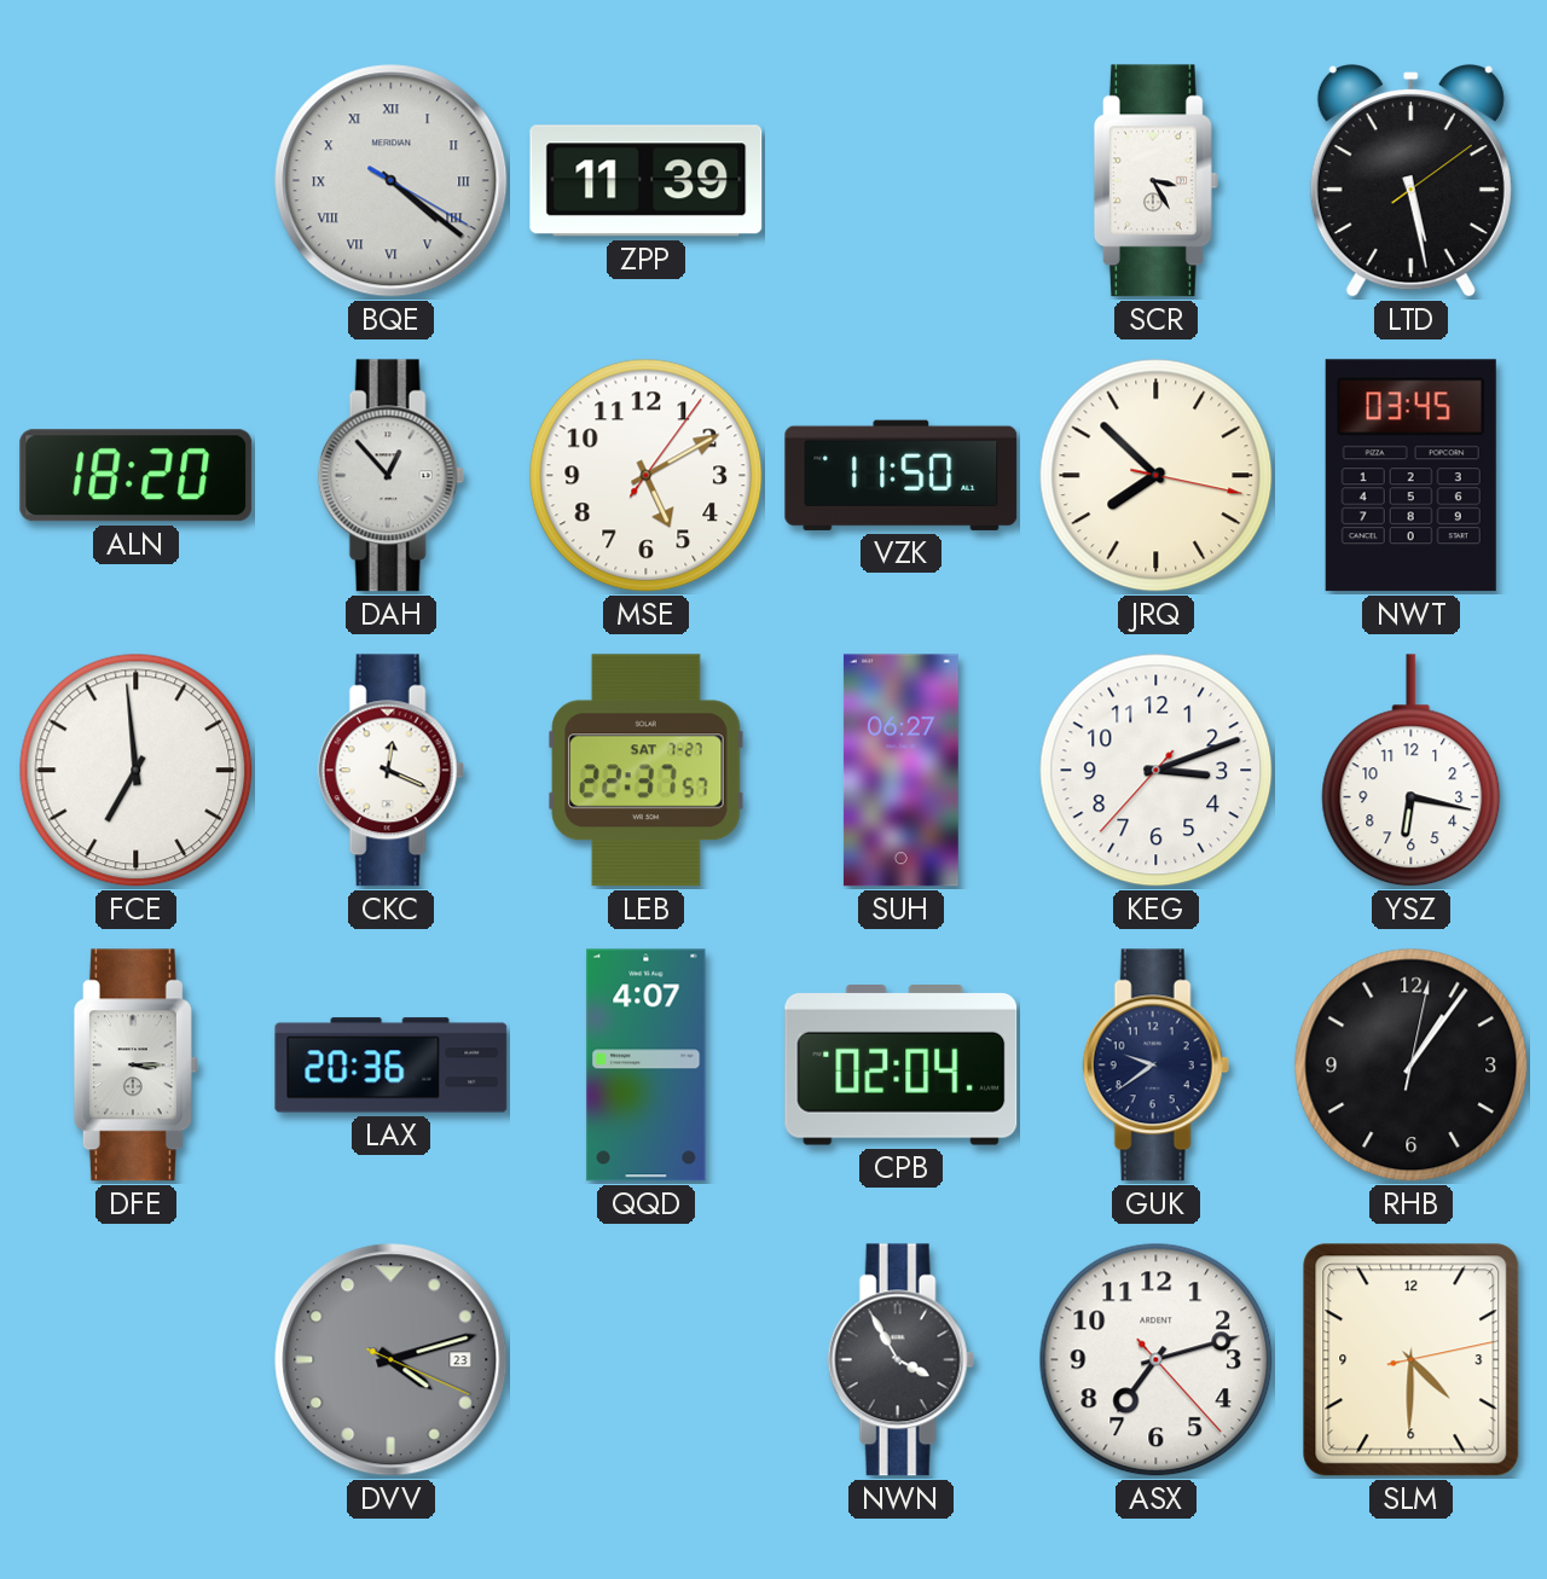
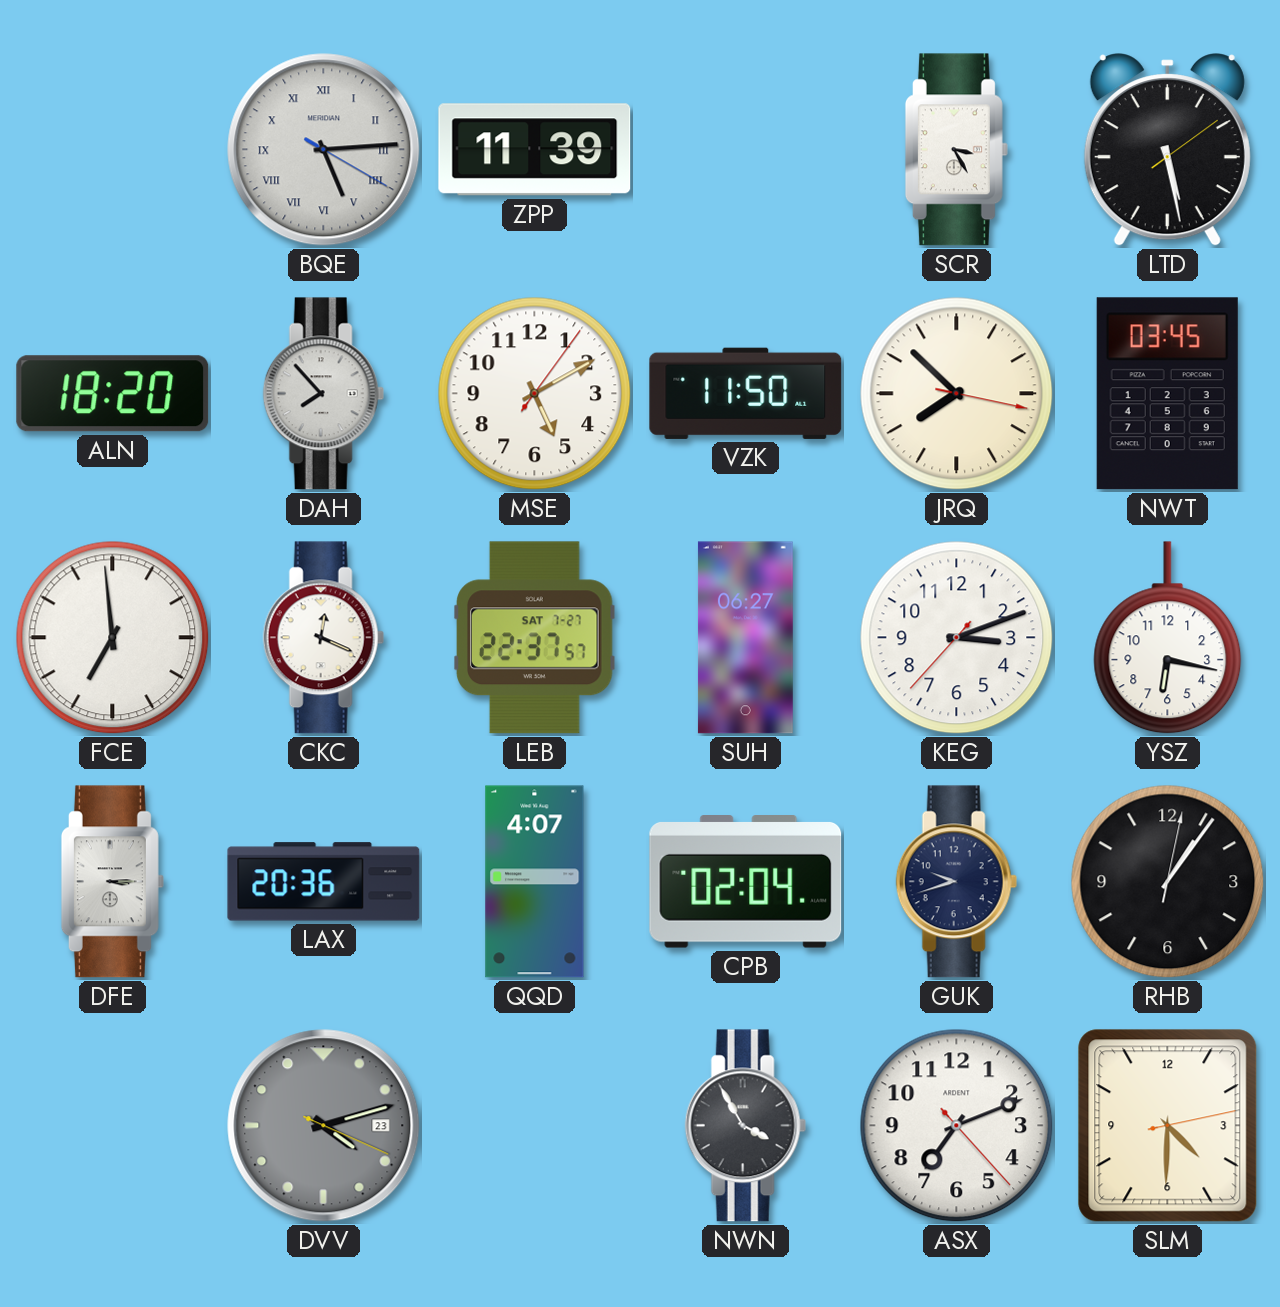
BQE: 4:21 -> 5:14
DAH: 12:53 -> 7:53
GUK: 9:39 -> 9:42
ASX: 7:12 -> 7:11
